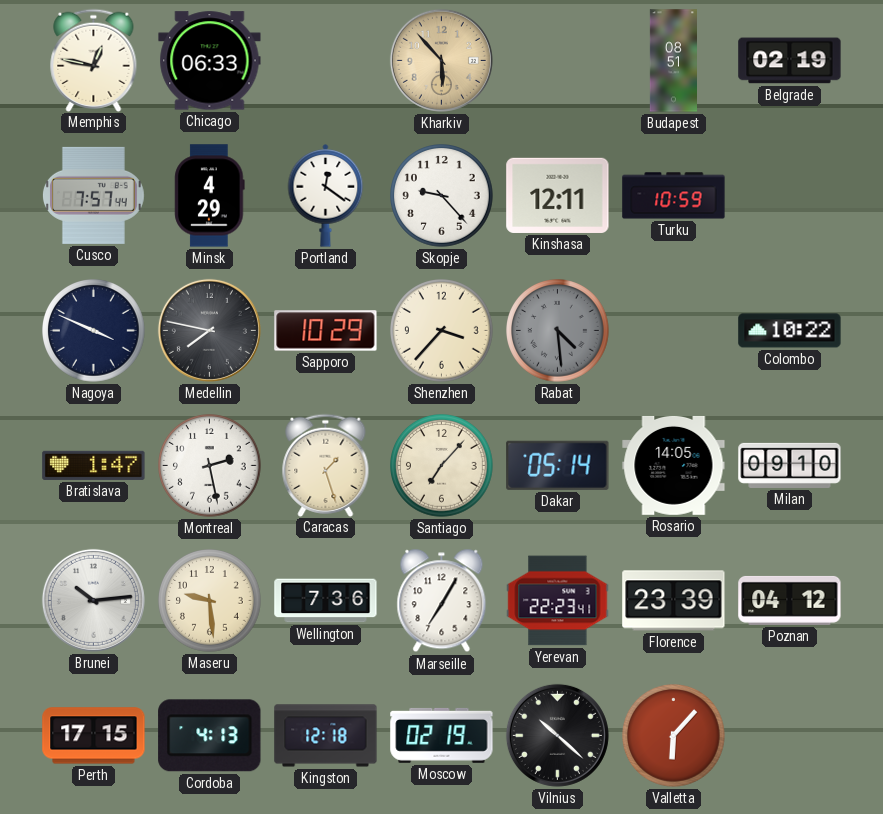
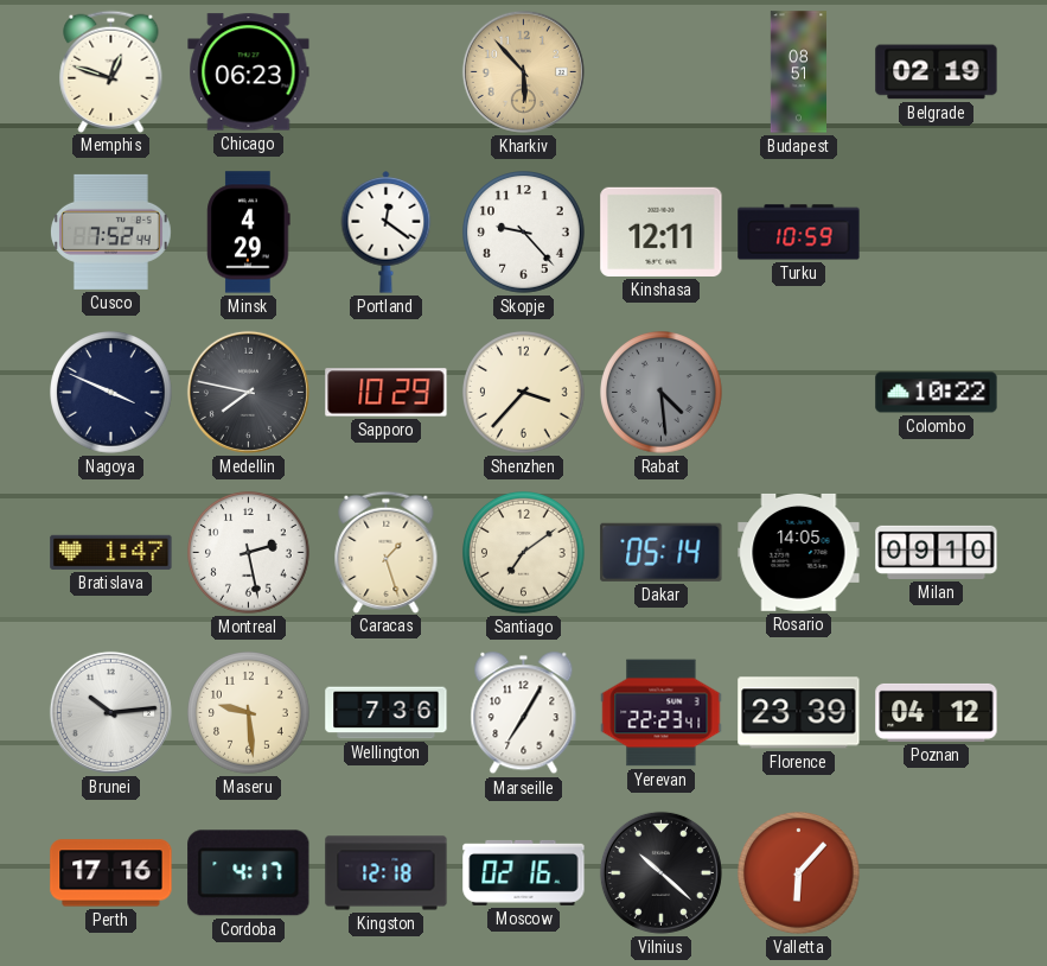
Memphis: 12:47 -> 12:48
Chicago: 06:33 -> 06:23
Cusco: 7:57 -> 7:52
Santiago: 7:07 -> 7:09
Perth: 17:15 -> 17:16
Cordoba: 4:13 -> 4:17
Moscow: 02:19 -> 02:16
